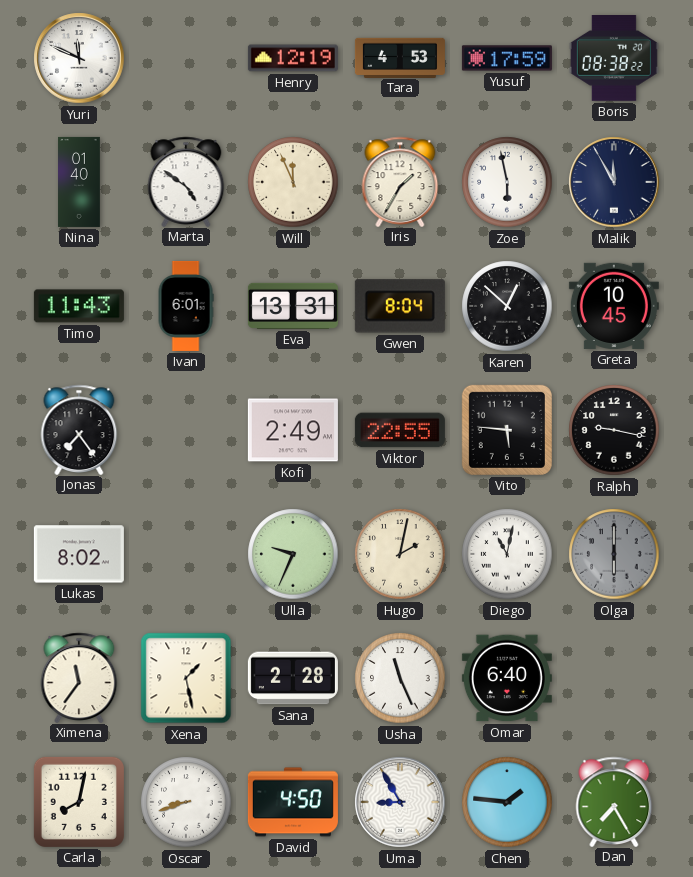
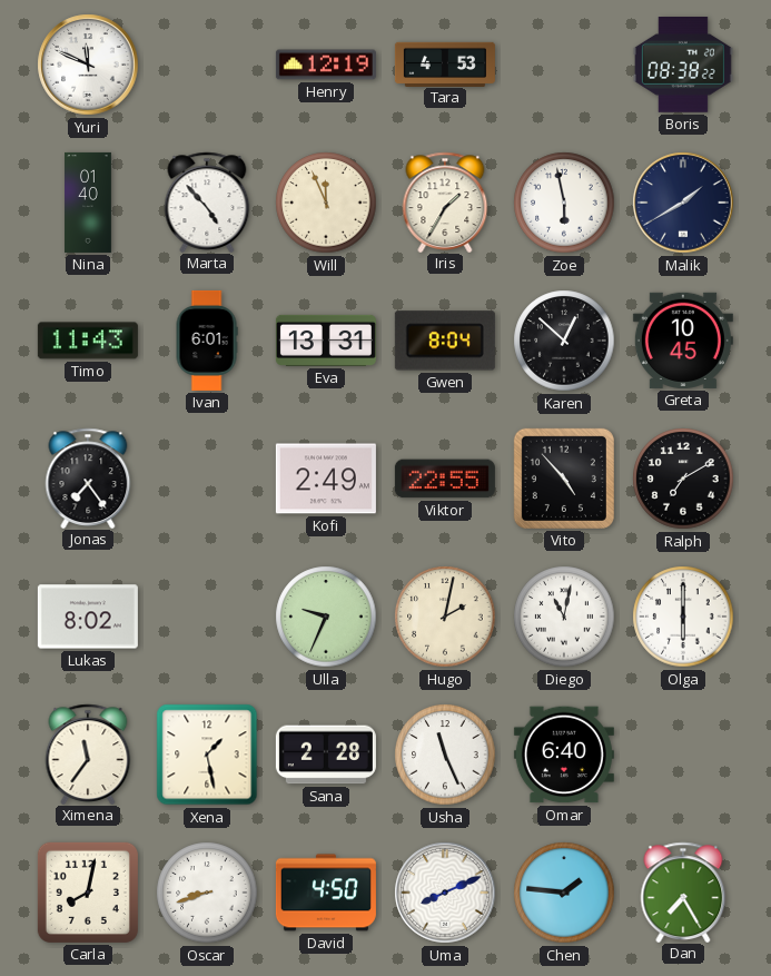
Yusuf: 17:59 -> none
Marta: 4:51 -> 4:53
Malik: 11:55 -> 1:40
Vito: 5:46 -> 4:53
Ralph: 9:17 -> 7:10
Olga dial: grey -> white
Uma: 8:55 -> 8:11
